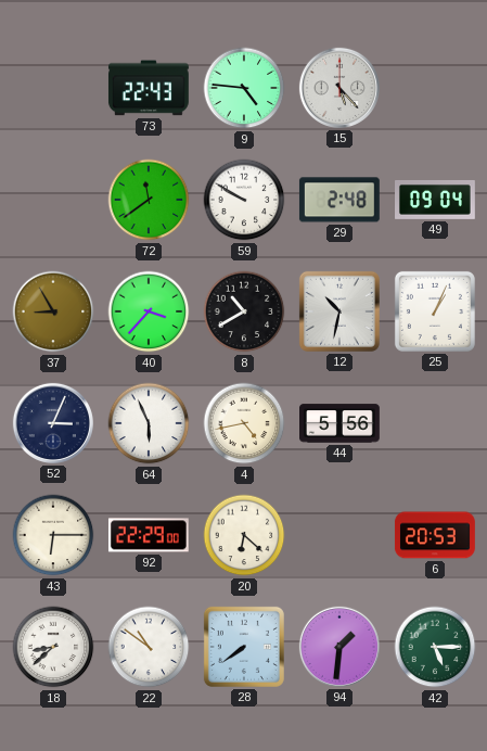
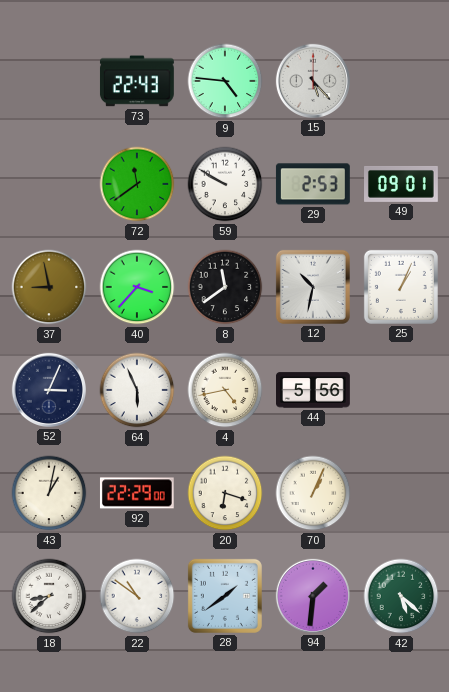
29: 2:48 -> 2:53
49: 09:04 -> 09:01
37: 8:55 -> 8:58
8: 10:40 -> 11:39
43: 6:15 -> 1:02
20: 6:22 -> 6:18
70: none -> 1:04
6: 20:53 -> none
28: 7:39 -> 1:39
42: 5:15 -> 5:22
